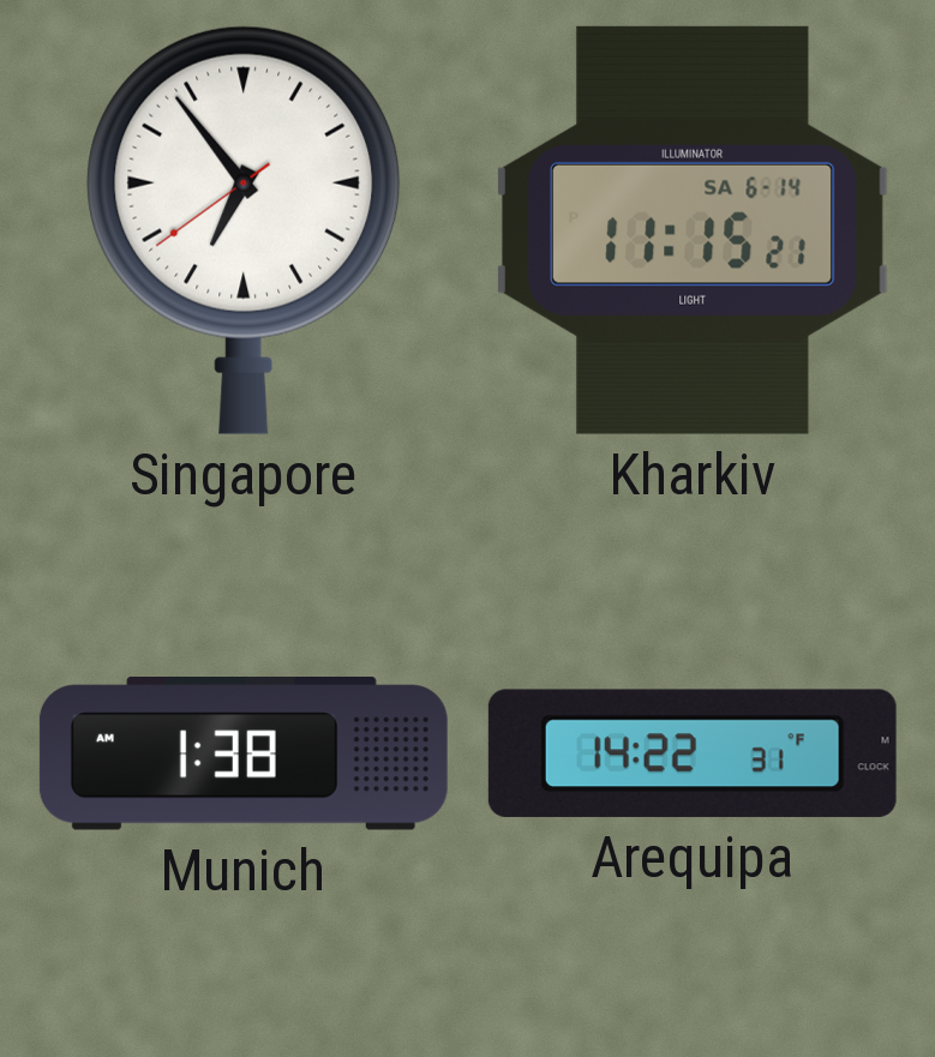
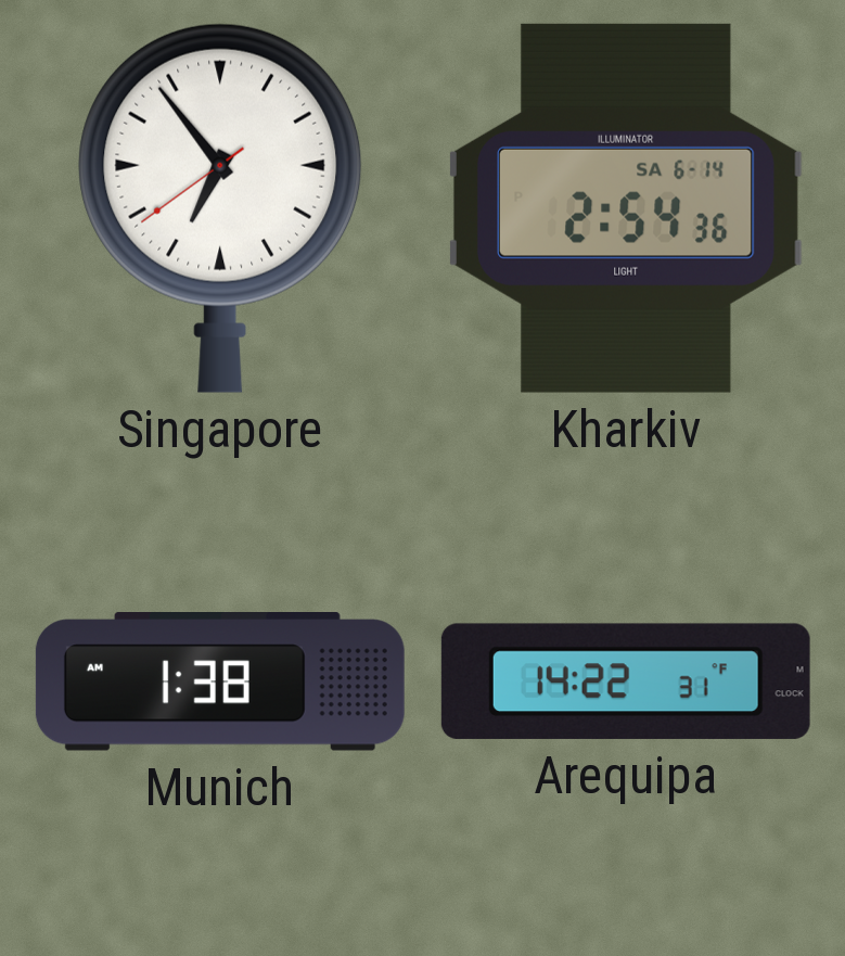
Kharkiv: 11:15 -> 2:54
